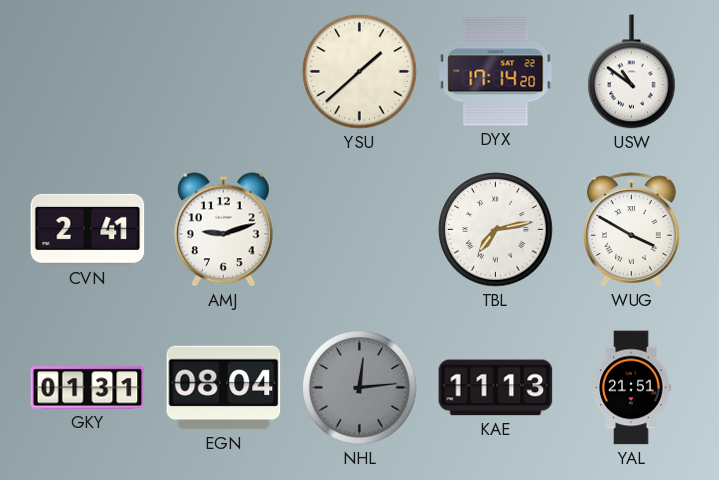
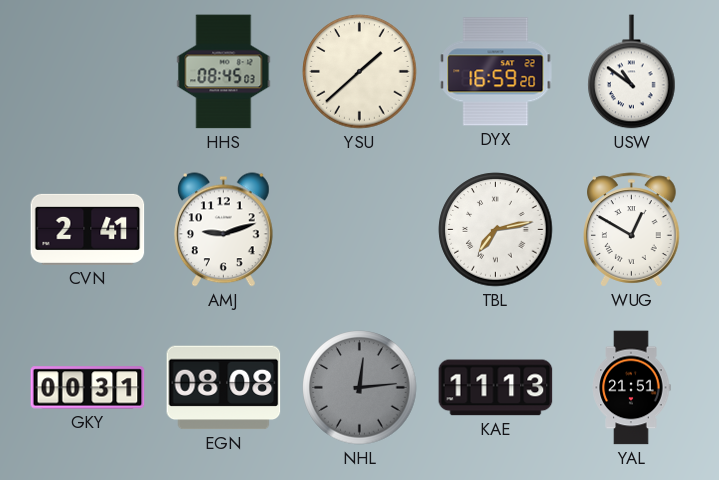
HHS: none -> 08:45
DYX: 17:14 -> 16:59
WUG: 3:50 -> 12:50
GKY: 01:31 -> 00:31
EGN: 08:04 -> 08:08
